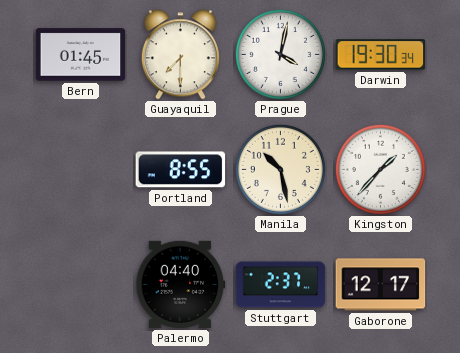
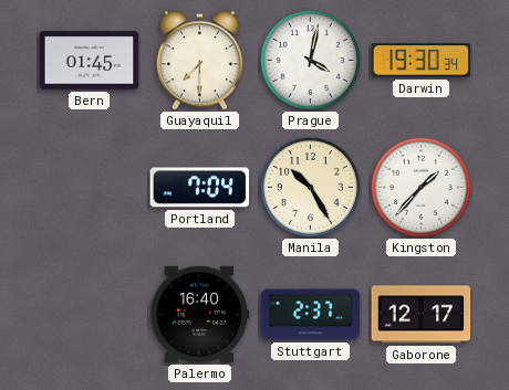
Portland: 8:55 -> 7:04
Manila: 10:28 -> 10:25
Palermo: 04:40 -> 16:40
